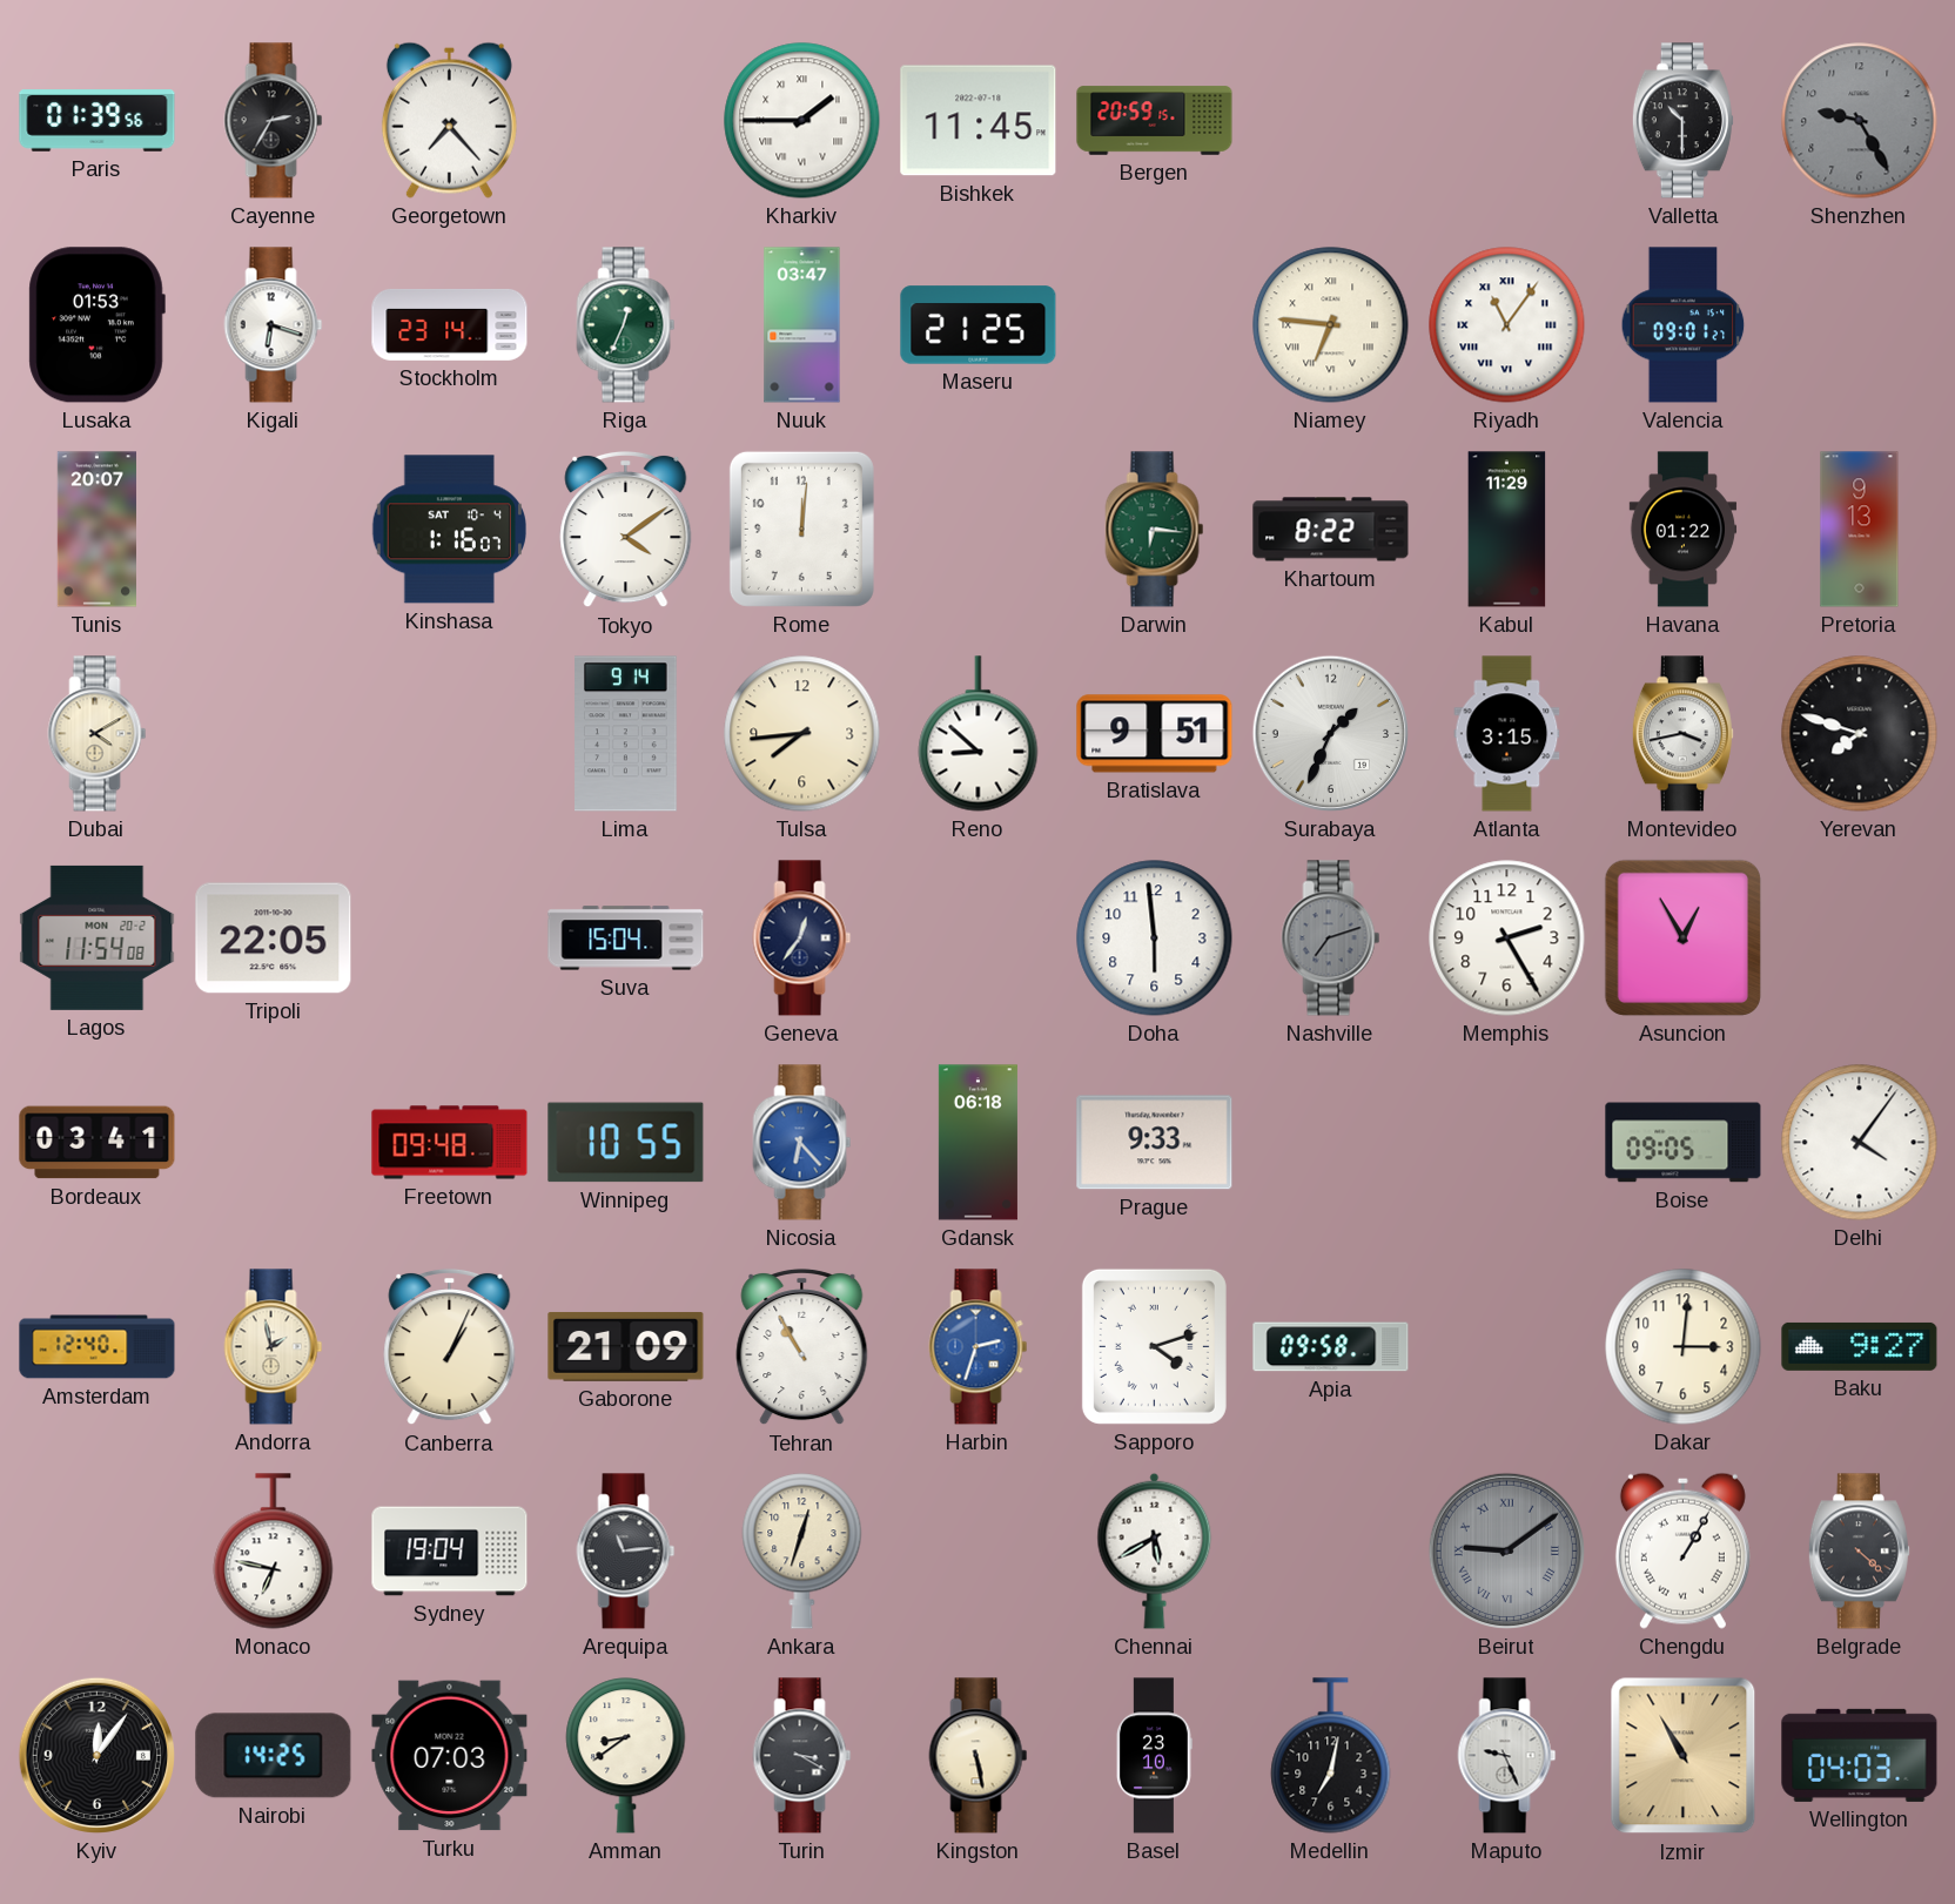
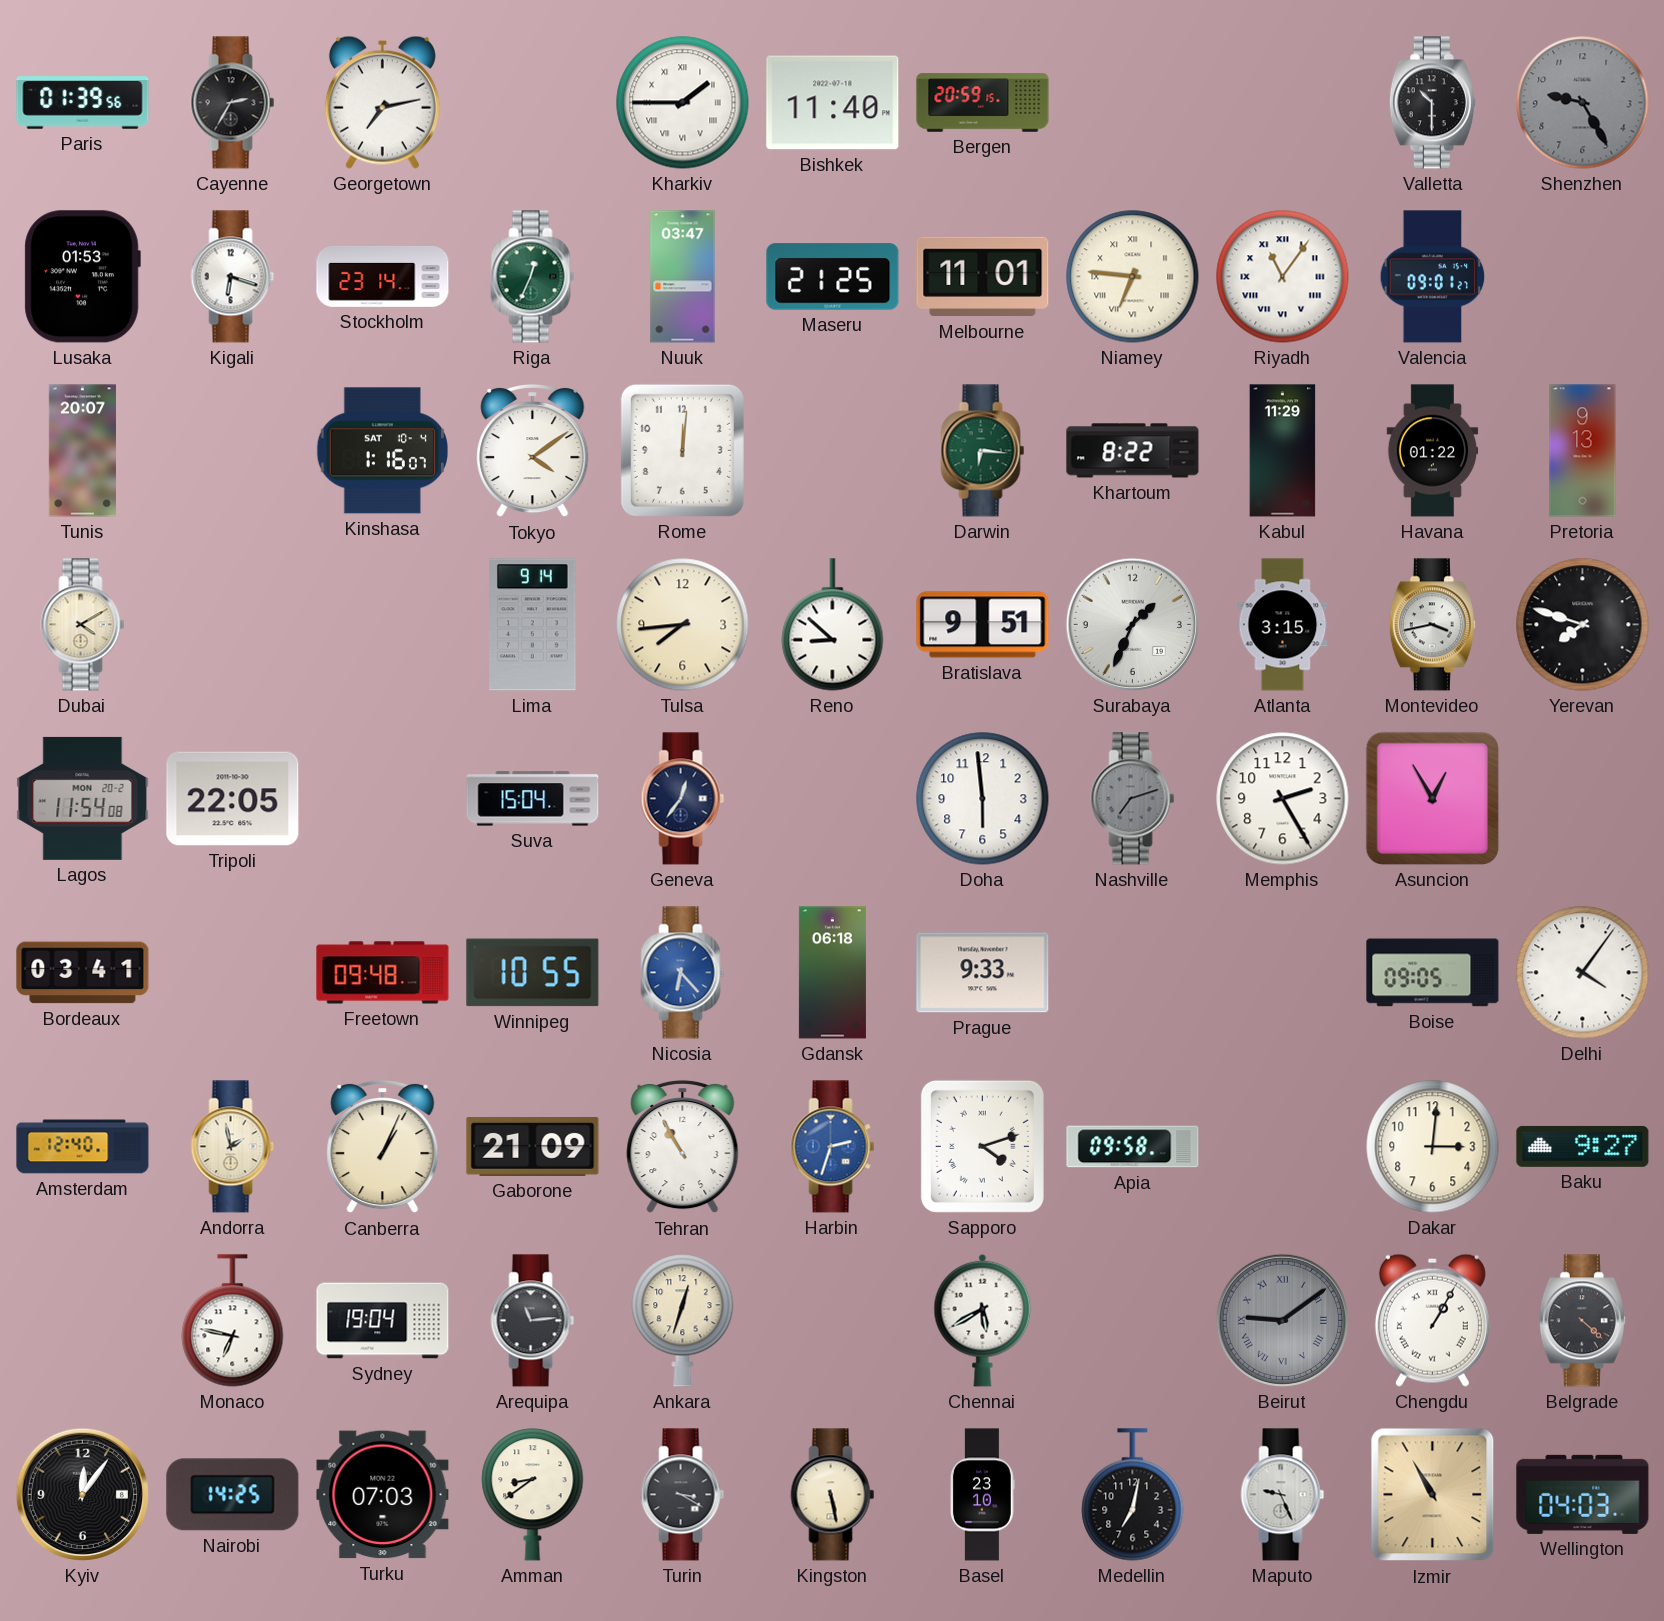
Georgetown: 7:23 -> 7:13
Bishkek: 11:45 -> 11:40
Melbourne: none -> 11:01
